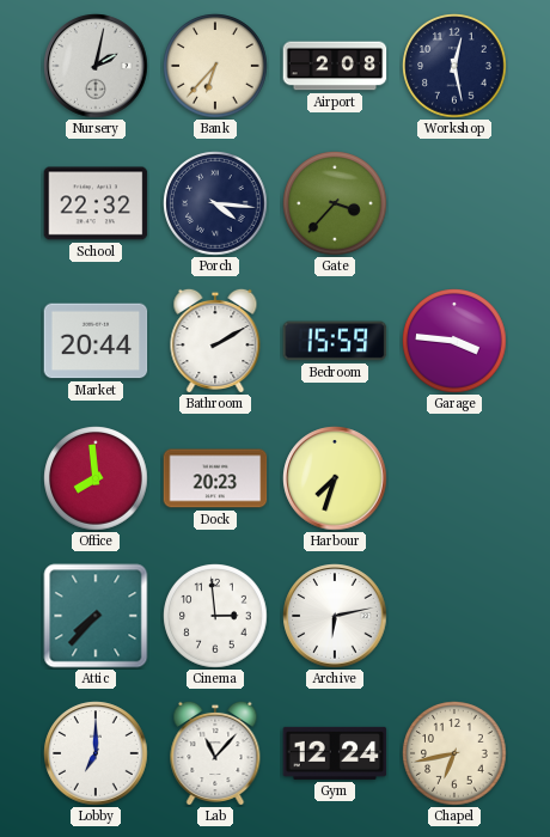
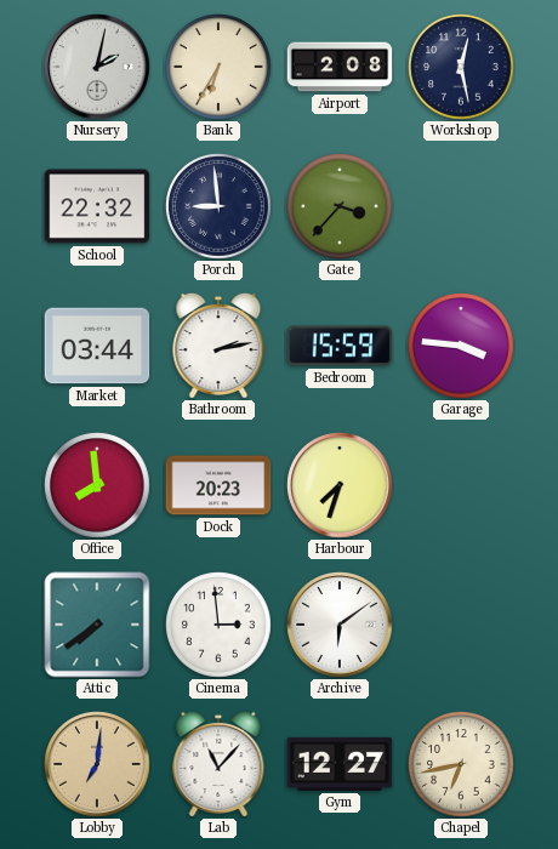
Bank: 6:37 -> 6:35
Porch: 4:16 -> 8:59
Market: 20:44 -> 03:44
Bathroom: 2:10 -> 2:13
Attic: 7:37 -> 7:39
Archive: 6:13 -> 6:09
Lobby: 7:00 -> 7:01
Lobby dial: white -> champagne
Gym: 12:24 -> 12:27
